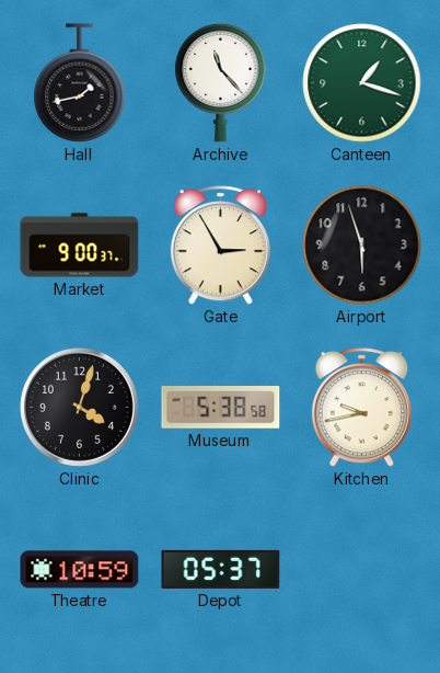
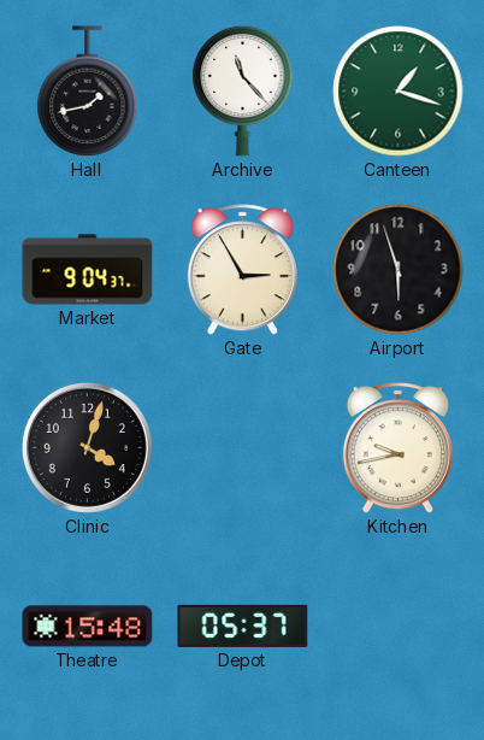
Market: 9:00 -> 9:04
Museum: 5:38 -> none
Theatre: 10:59 -> 15:48
